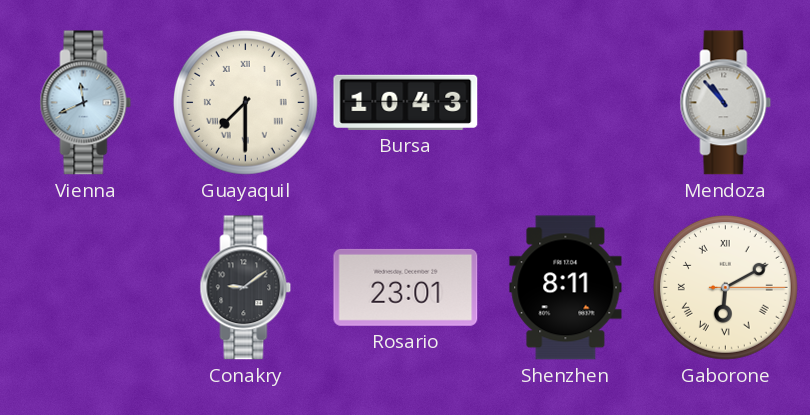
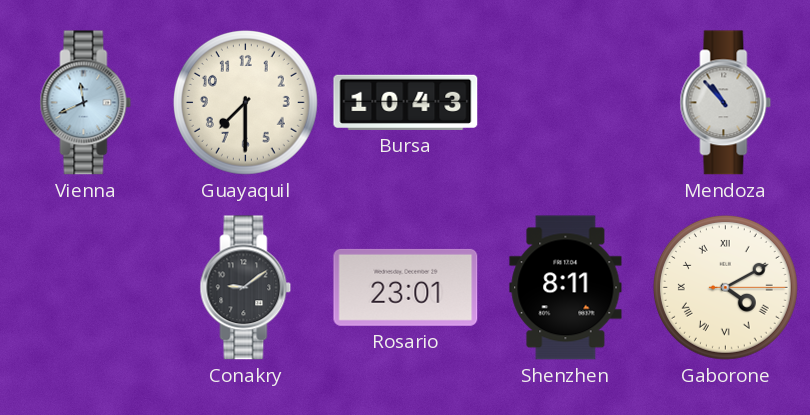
Guayaquil numerals: Roman -> Arabic
Gaborone: 6:10 -> 4:10
